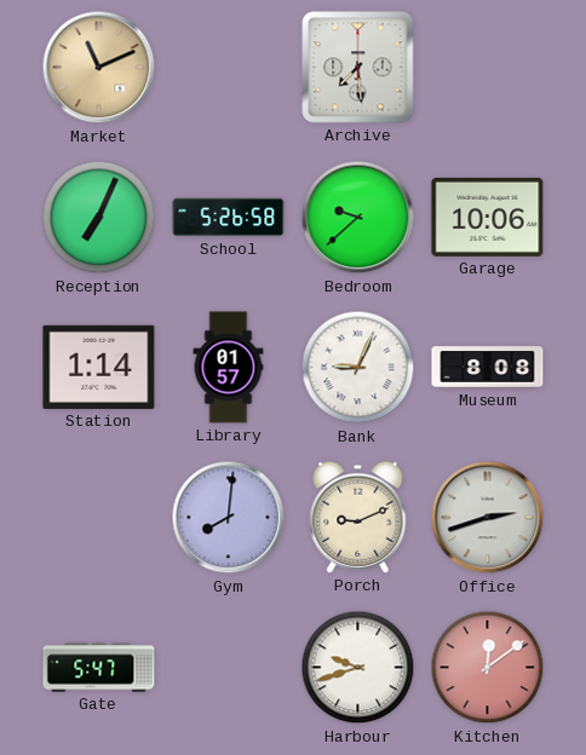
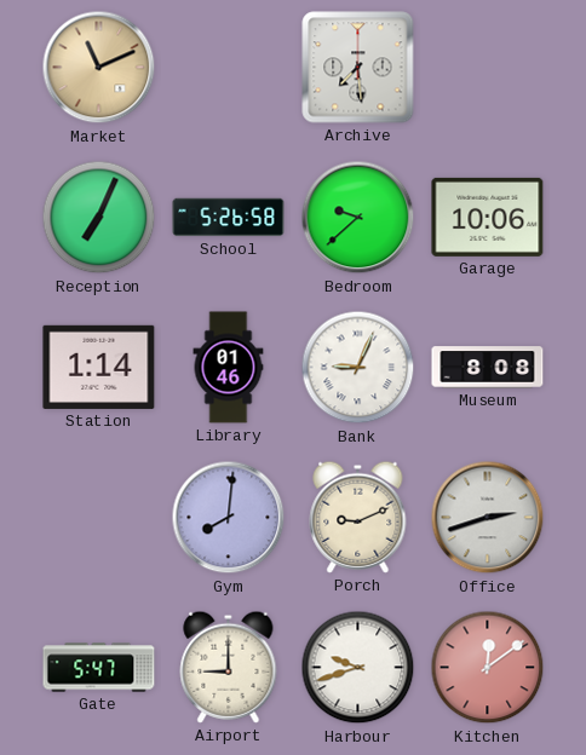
Library: 01:57 -> 01:46
Airport: none -> 9:00
